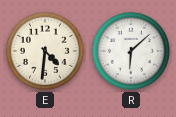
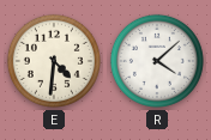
R: 6:08 -> 4:08
